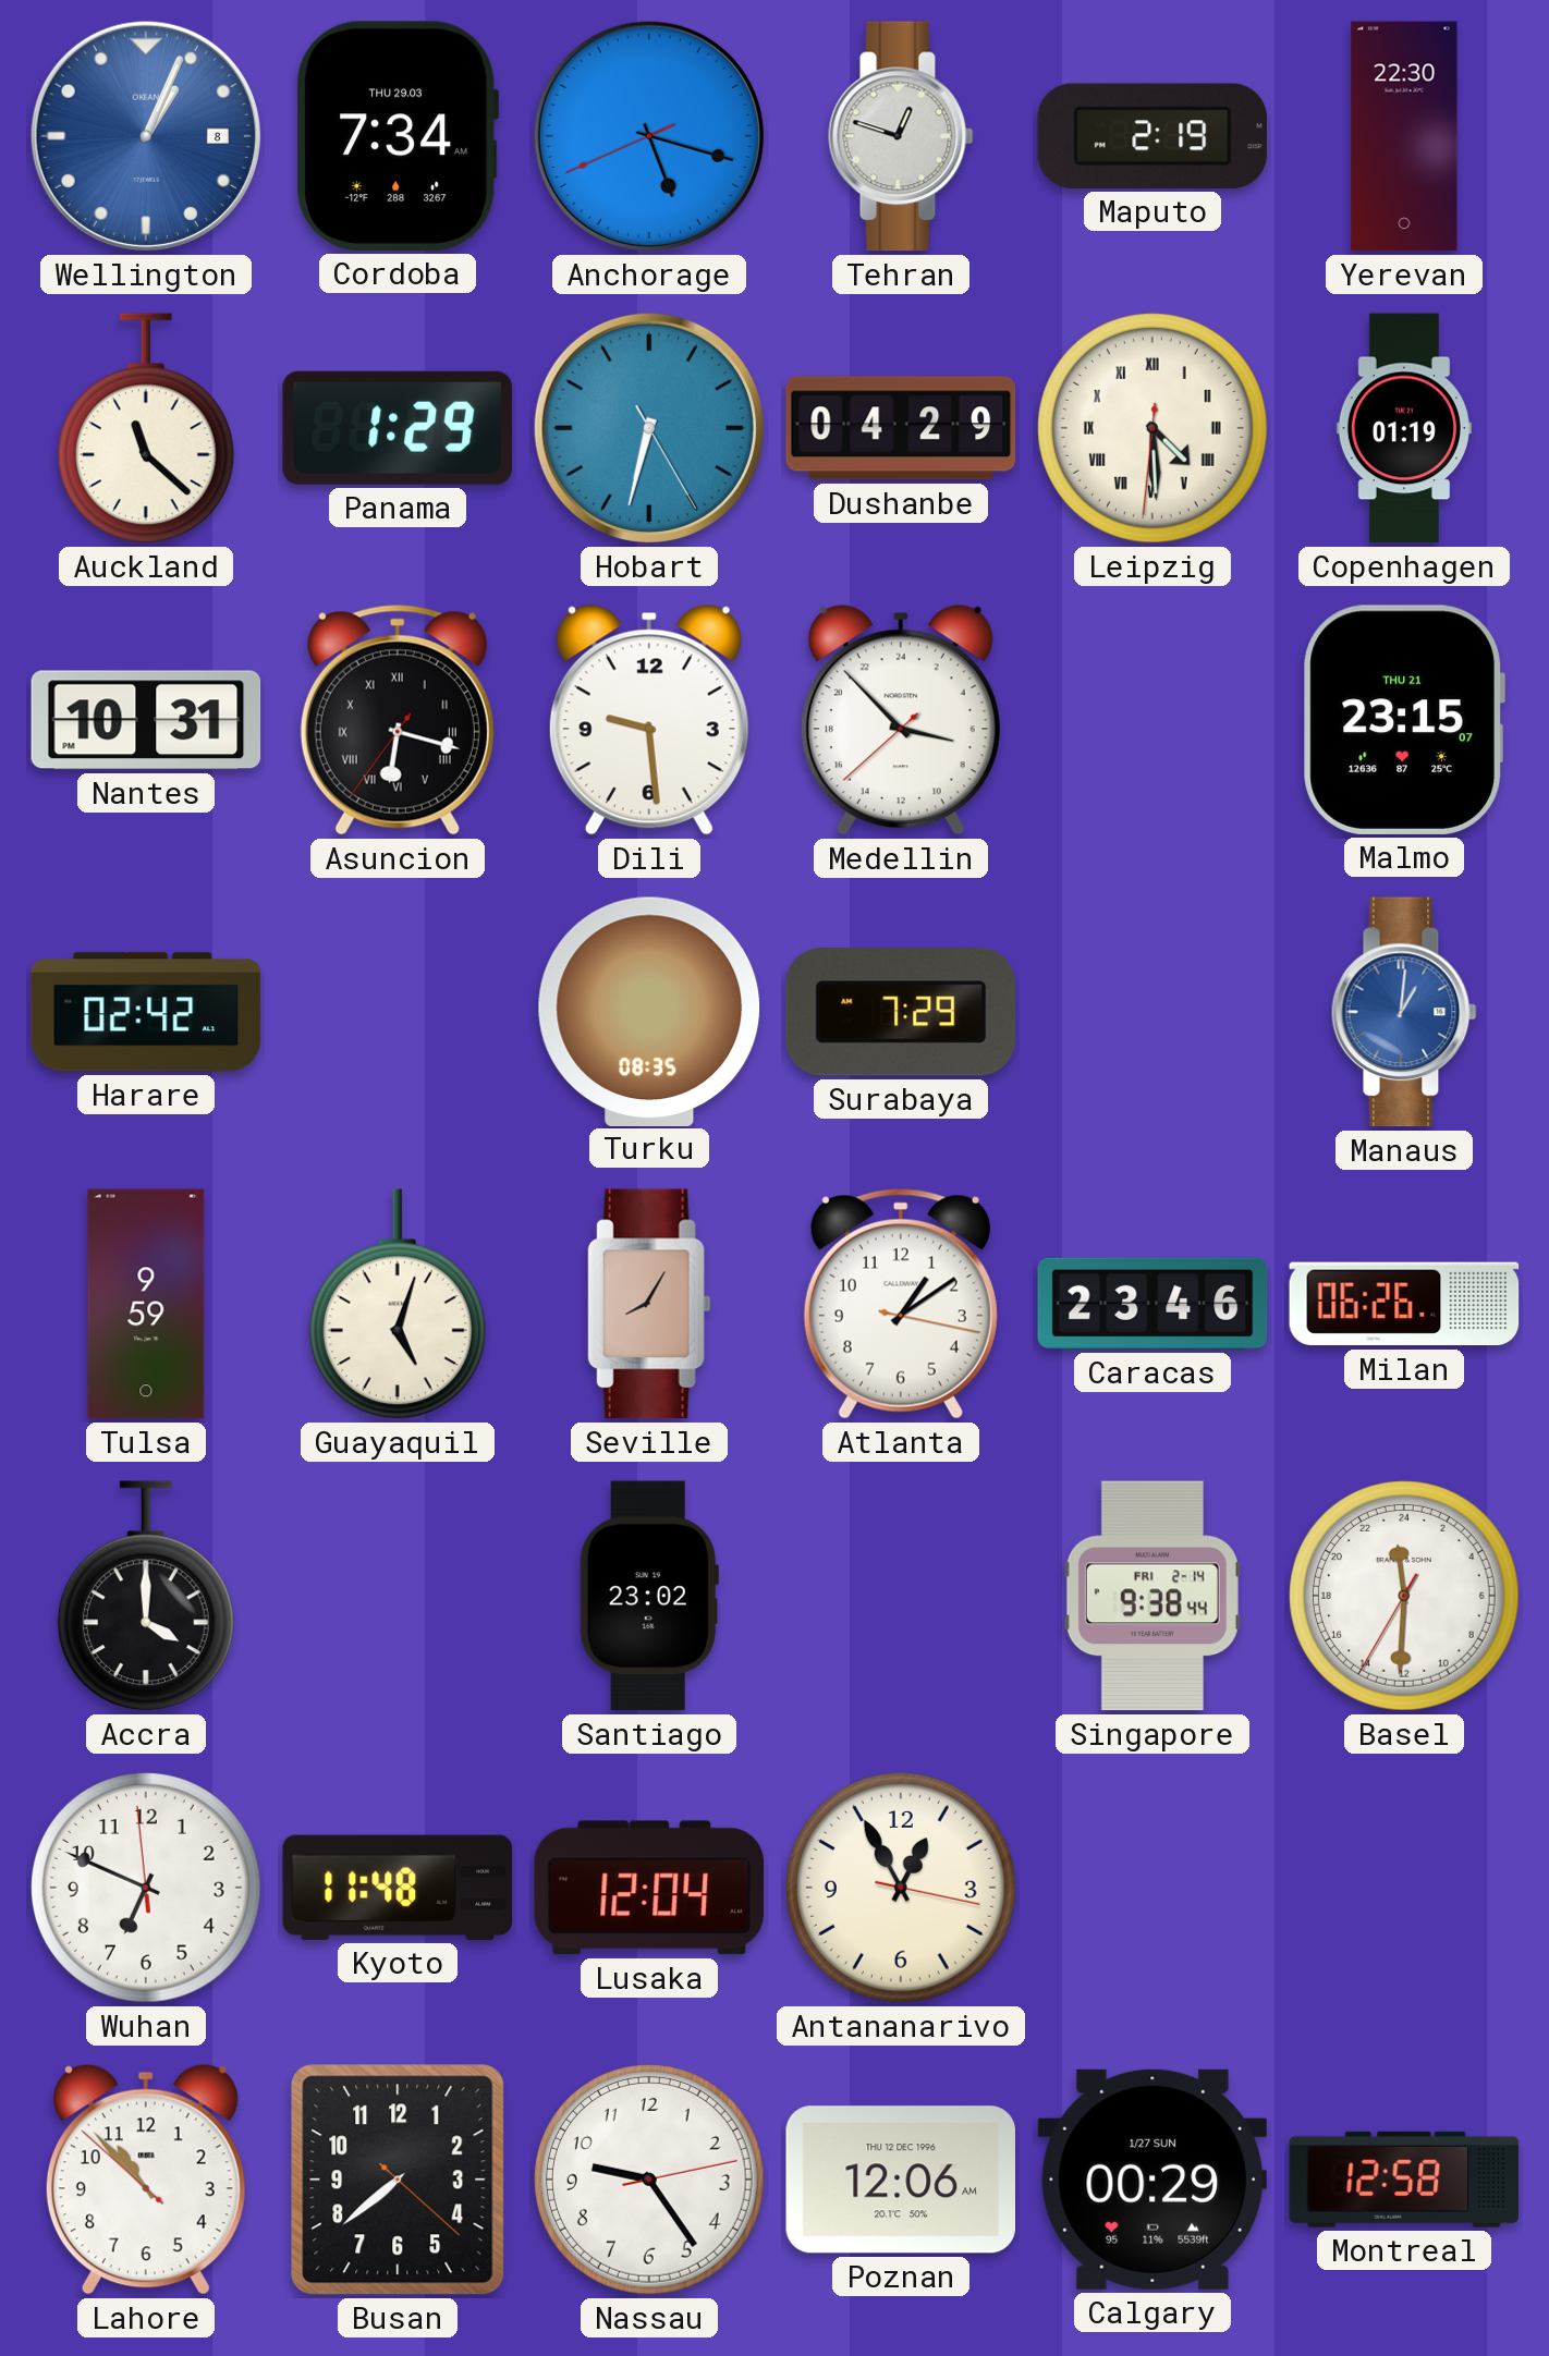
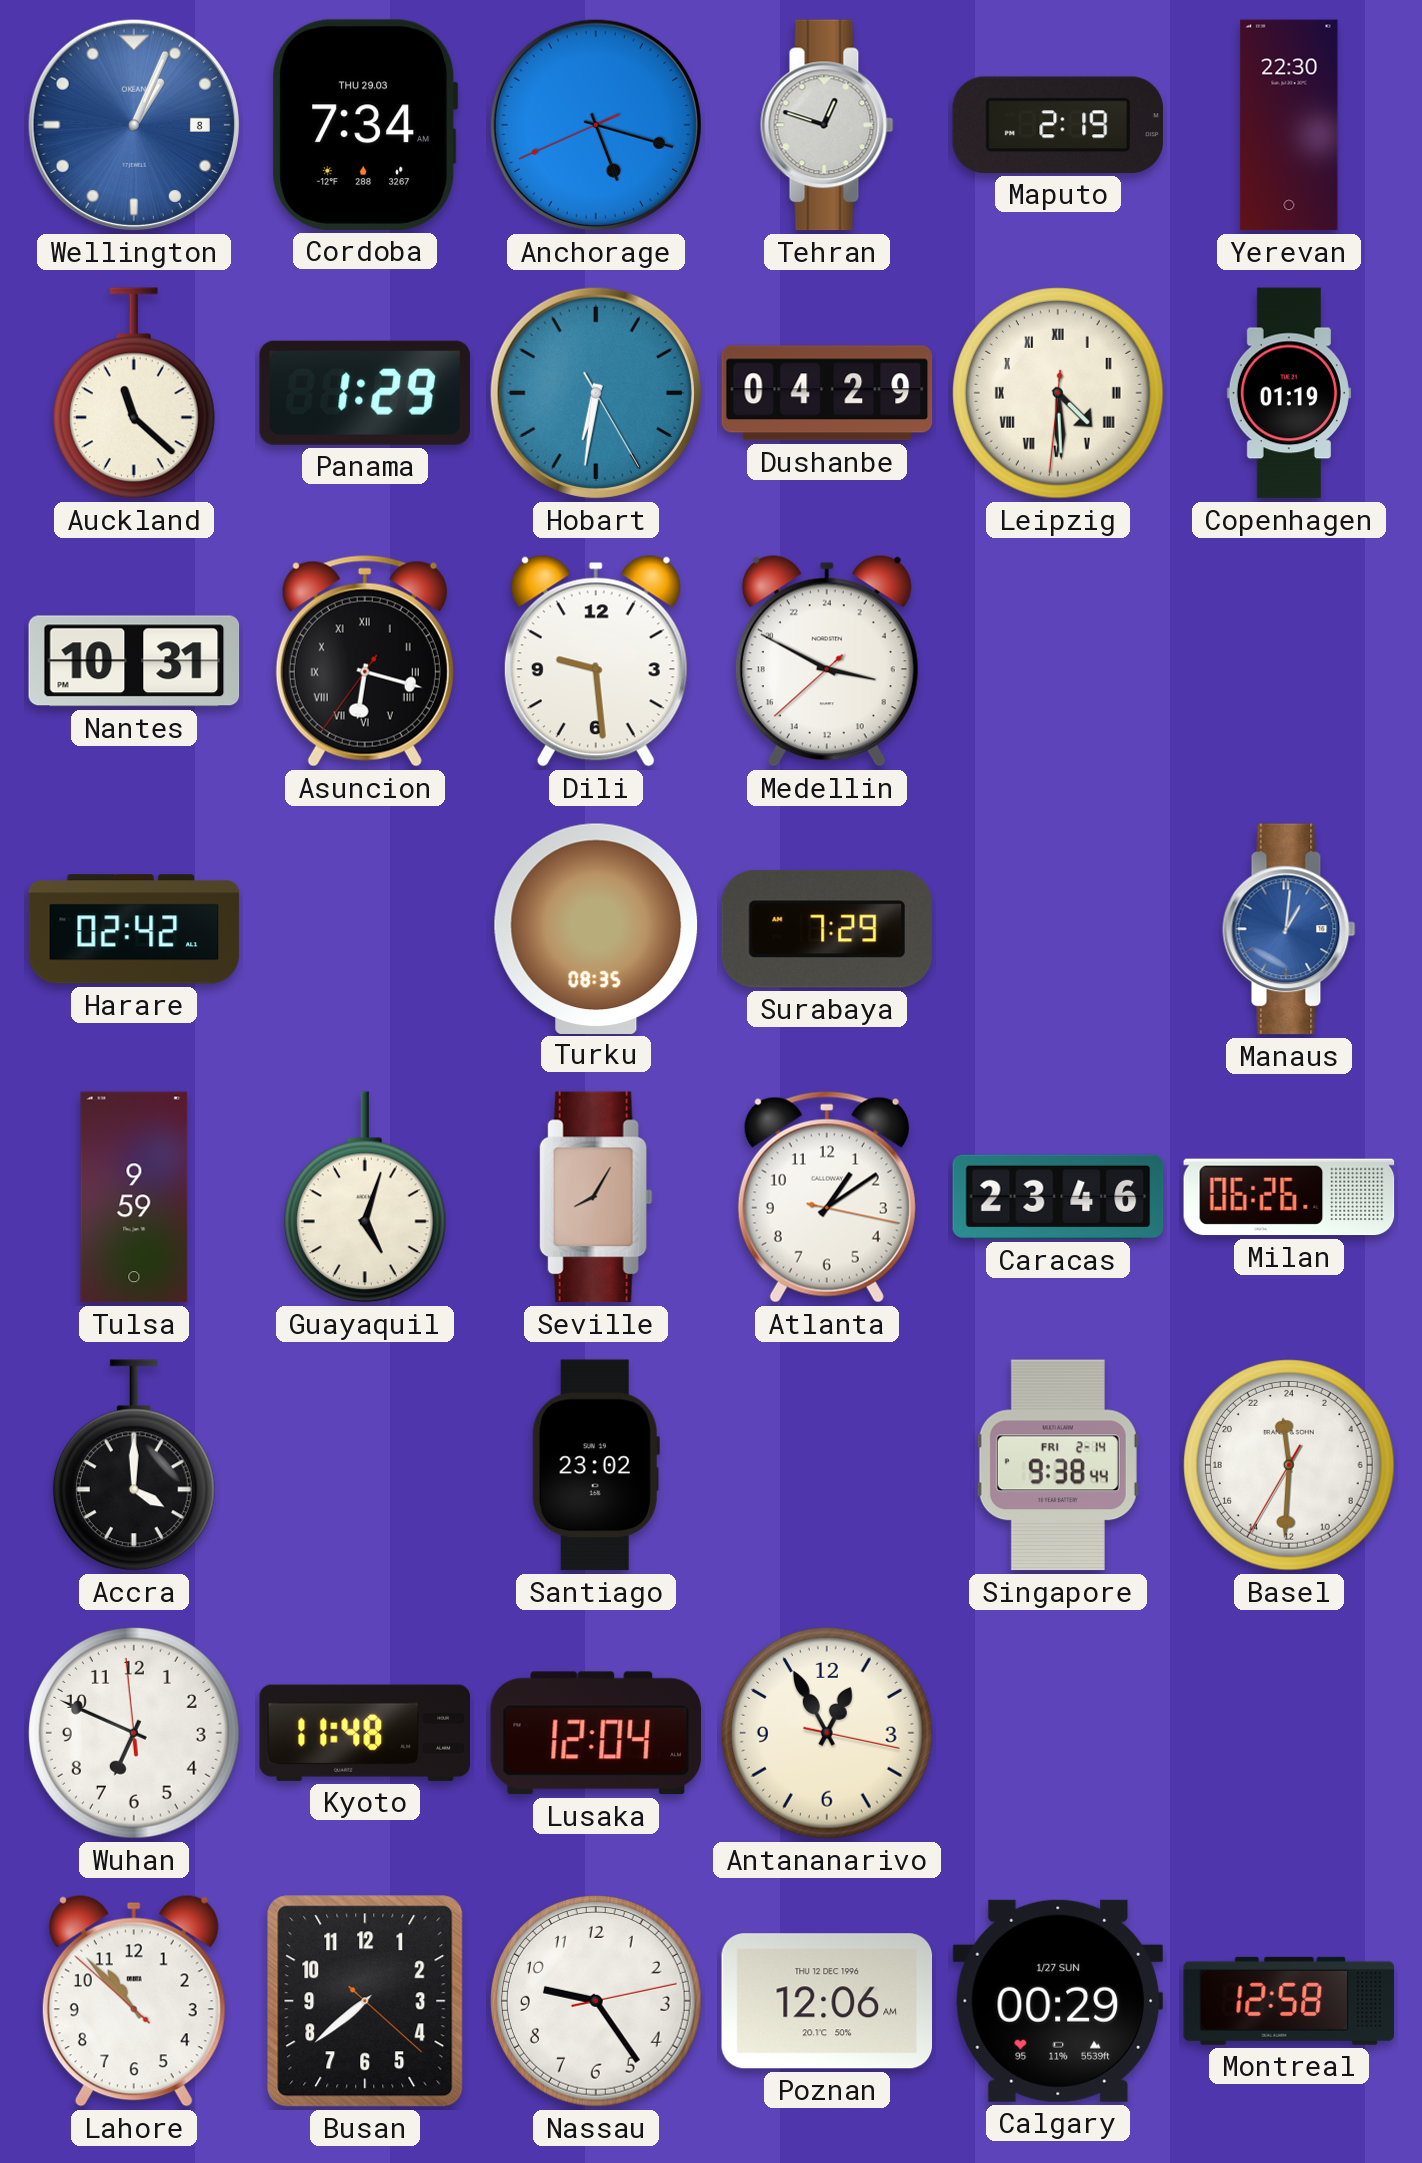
Hobart: 6:32 -> 6:31
Medellin: 6:52 -> 6:49
Malmo: 23:15 -> none
